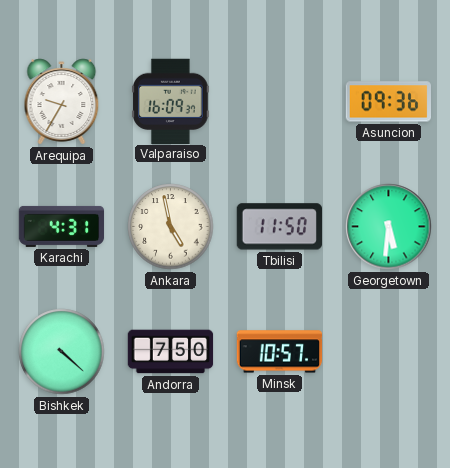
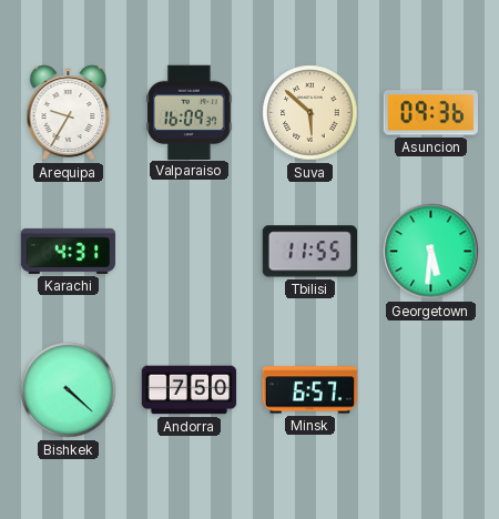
Suva: none -> 5:52
Ankara: 4:58 -> none
Tbilisi: 11:50 -> 11:55
Minsk: 10:57 -> 6:57
